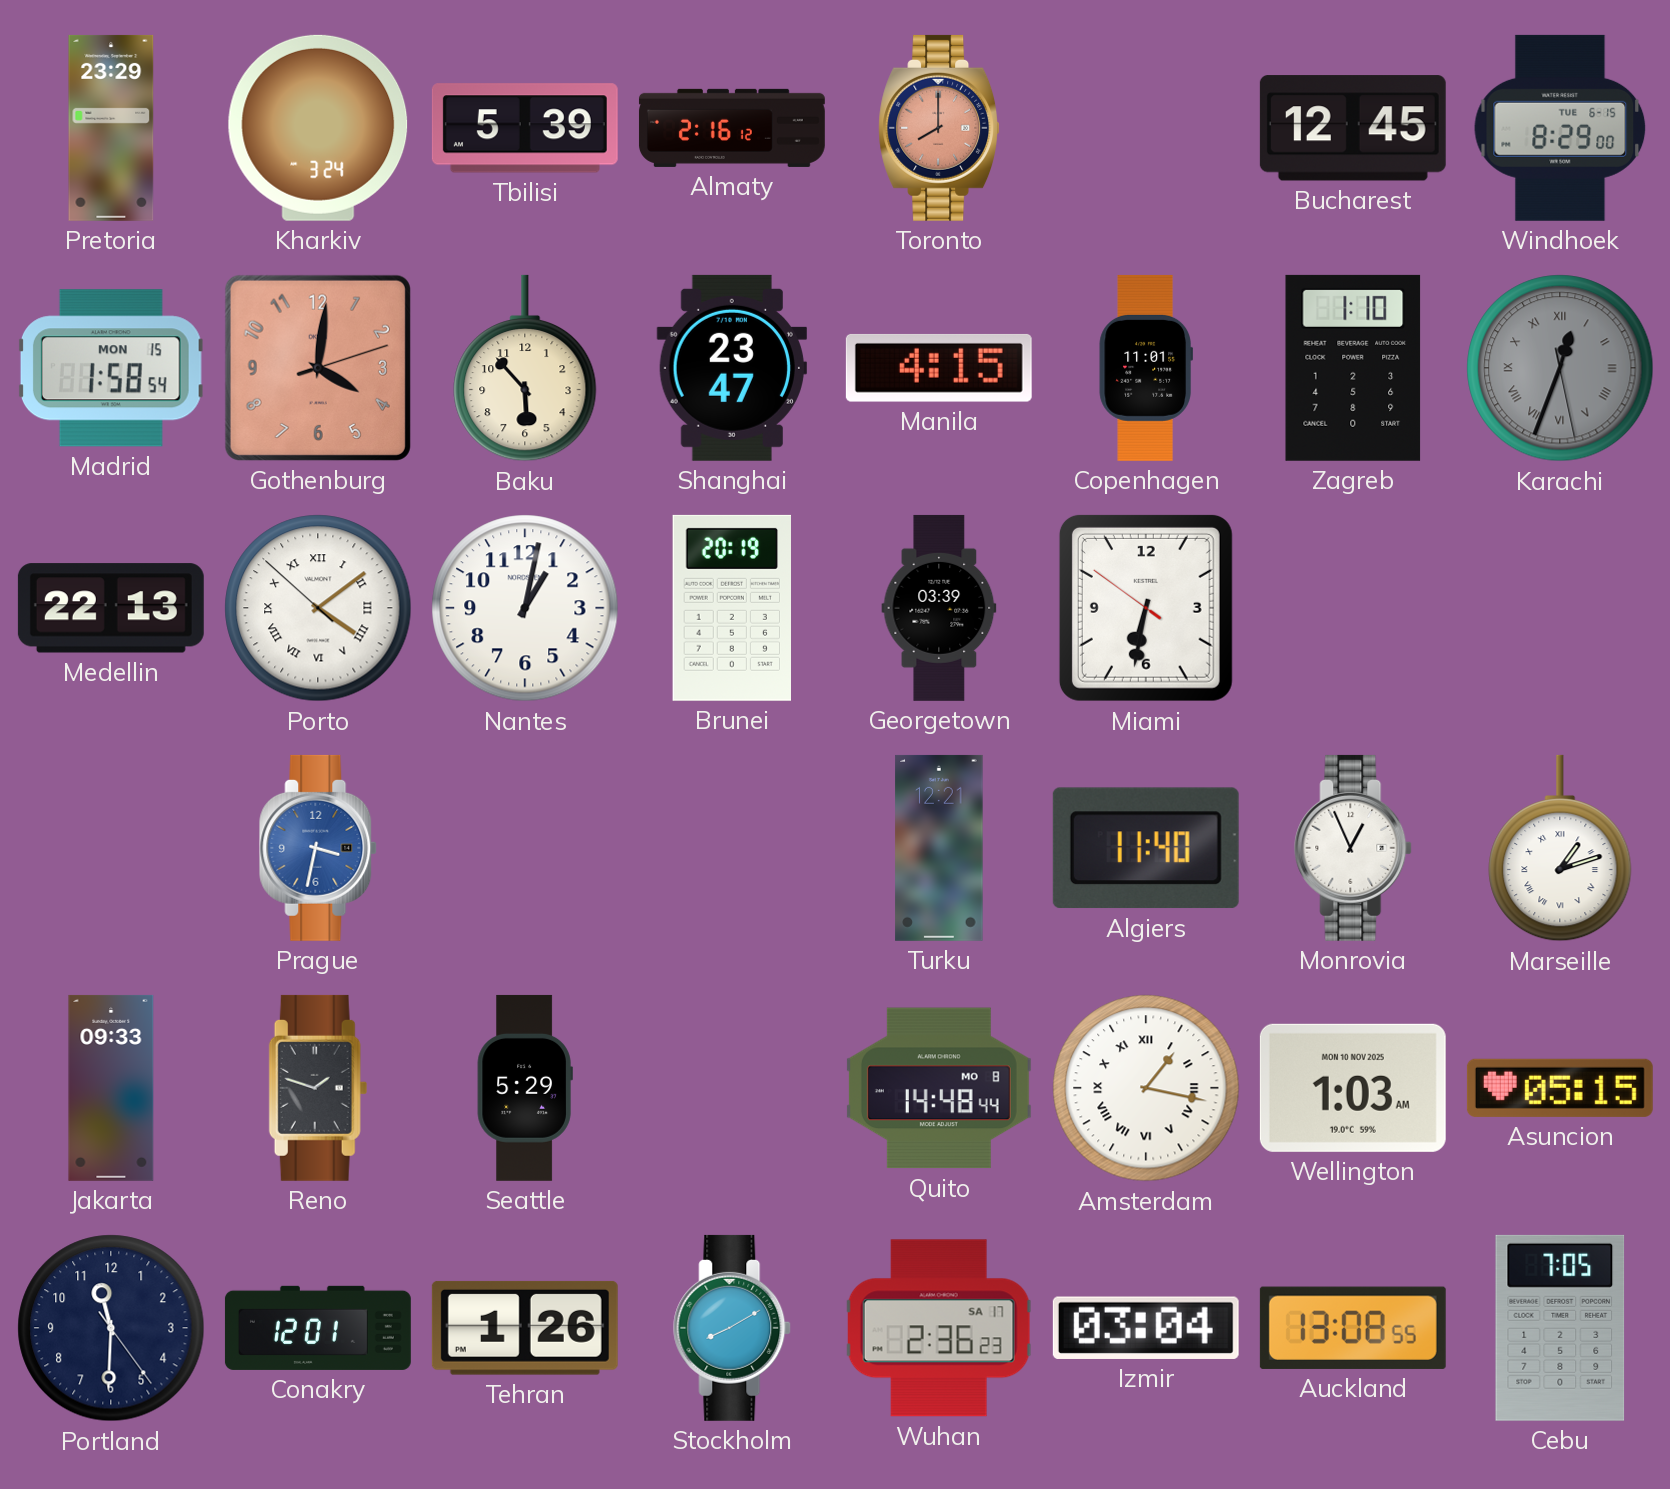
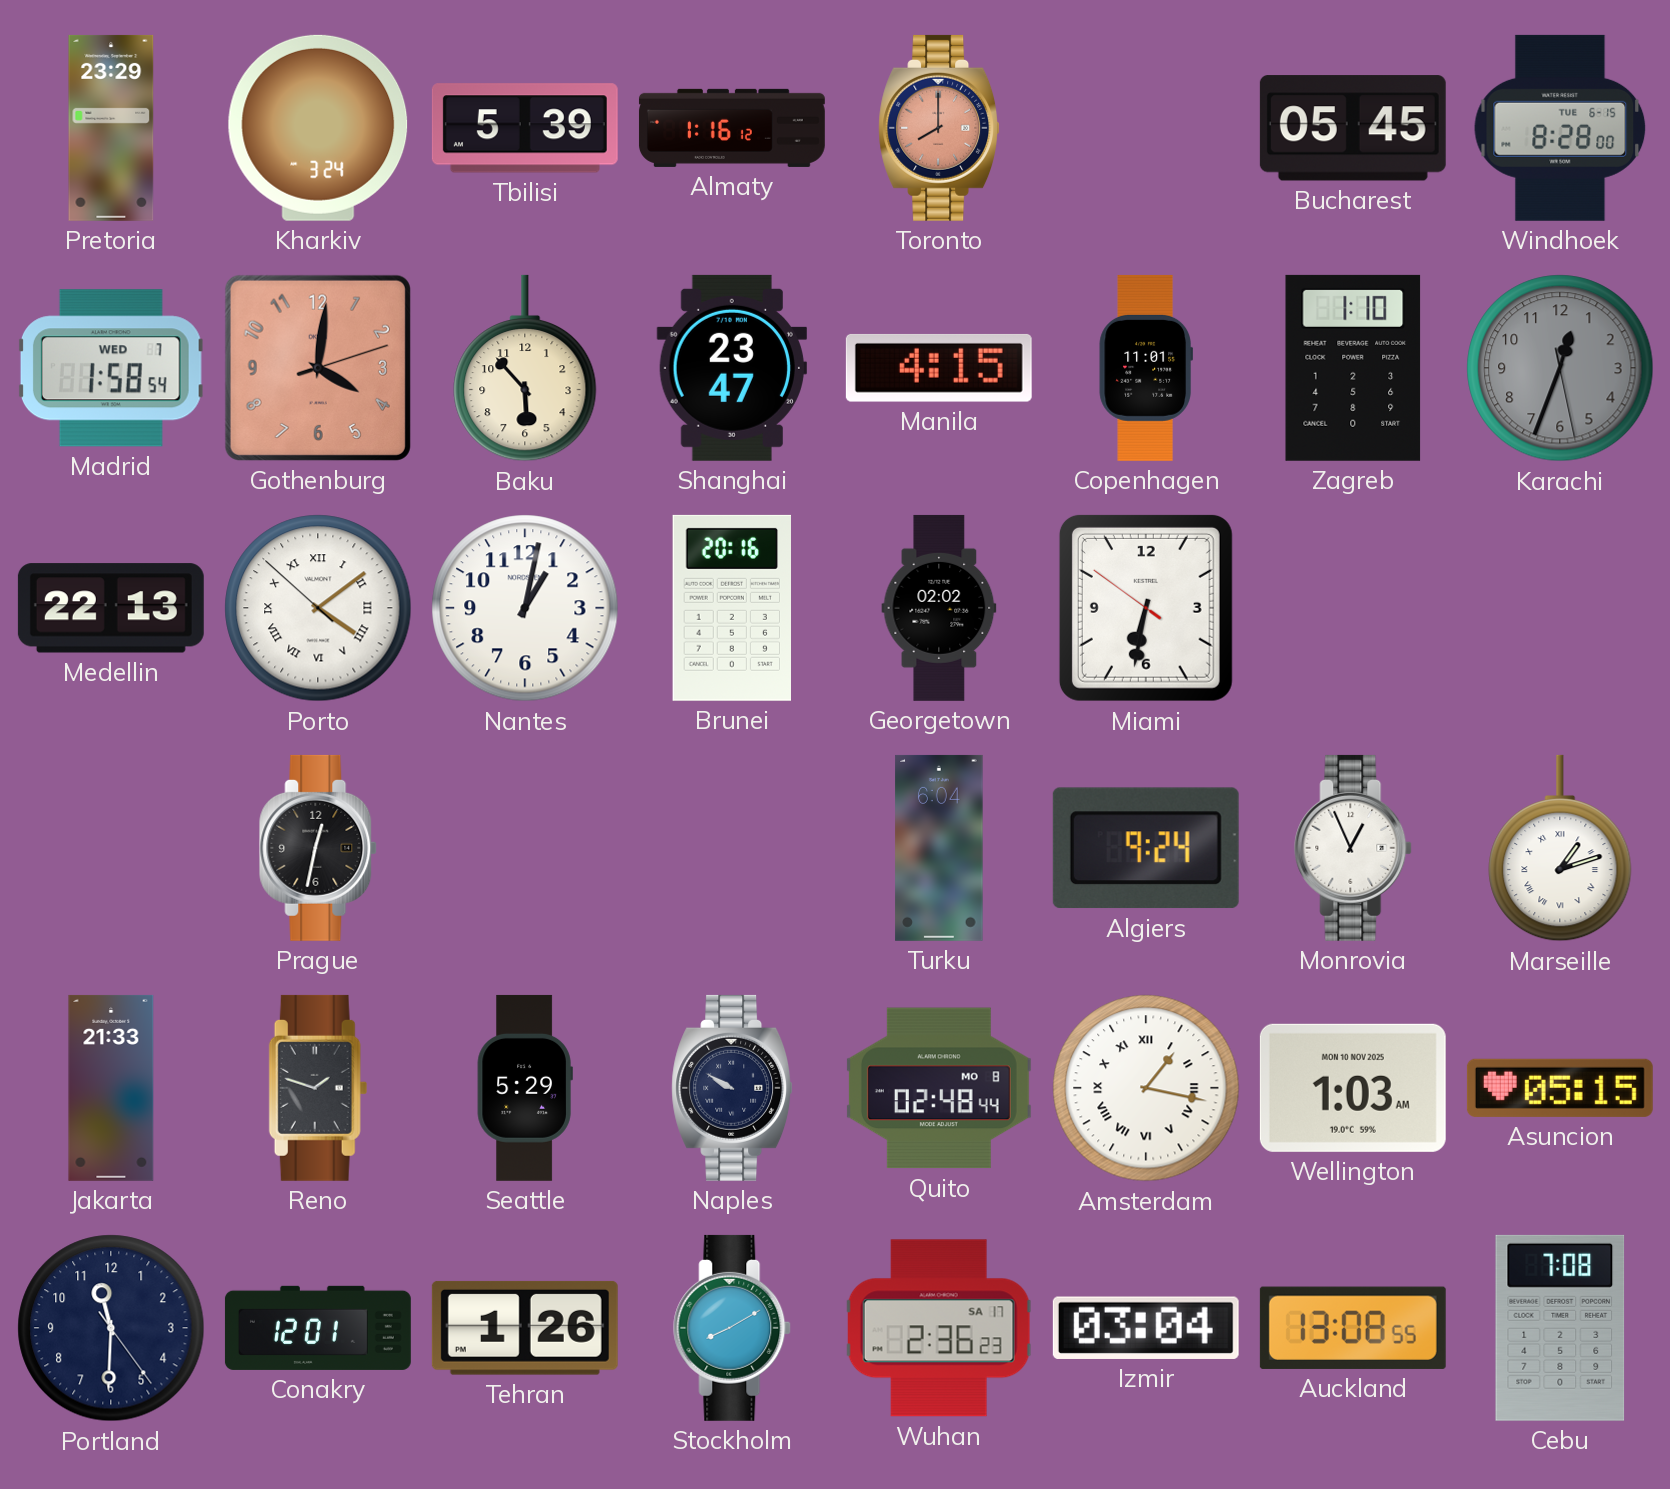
Almaty: 2:16 -> 1:16
Bucharest: 12:45 -> 05:45
Windhoek: 8:29 -> 8:28
Madrid date: MON 15 -> WED 7
Karachi numerals: Roman -> Arabic
Brunei: 20:19 -> 20:16
Georgetown: 03:39 -> 02:02
Prague: 3:32 -> 12:32
Prague dial: blue -> black
Turku: 12:21 -> 6:04
Algiers: 11:40 -> 9:24
Jakarta: 09:33 -> 21:33
Naples: none -> 9:50
Quito: 14:48 -> 02:48
Cebu: 7:05 -> 7:08
